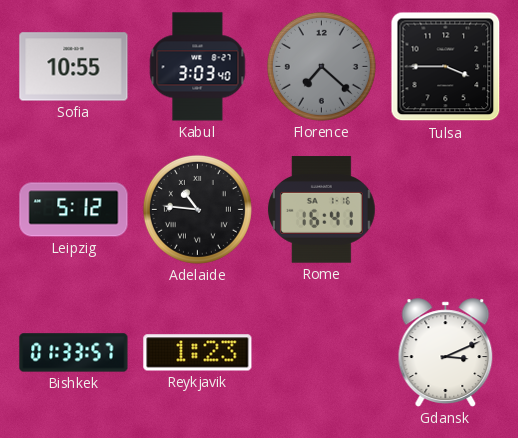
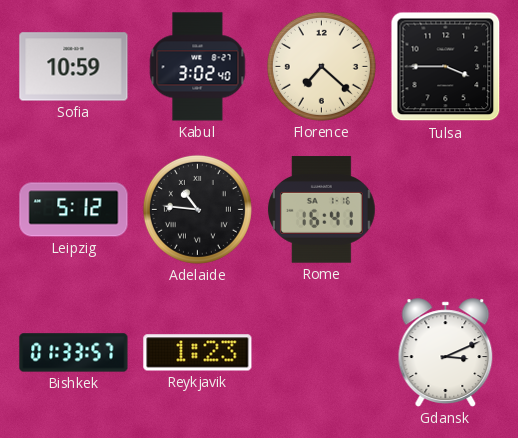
Sofia: 10:55 -> 10:59
Kabul: 3:03 -> 3:02
Florence dial: grey -> cream
